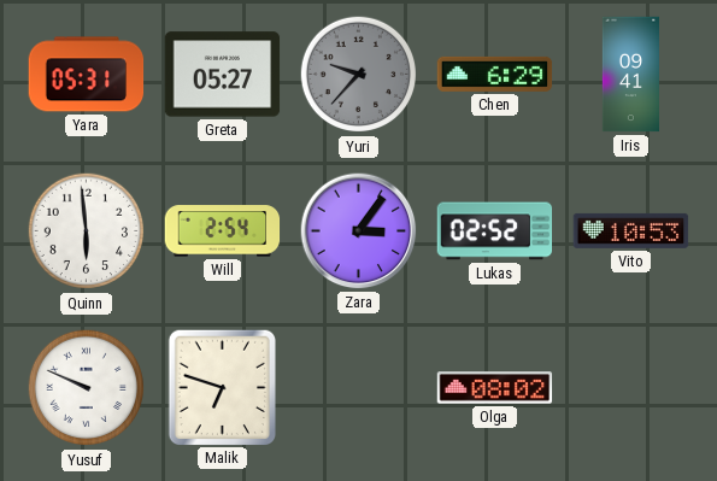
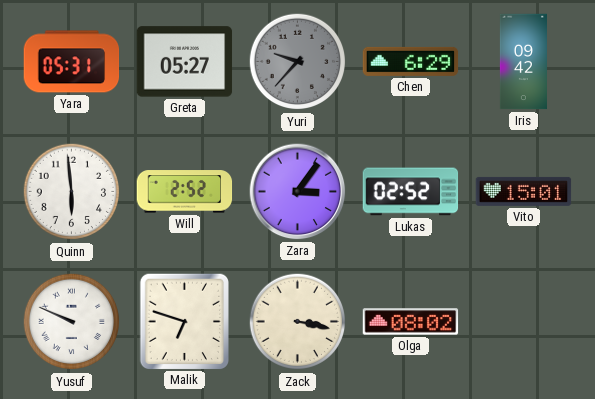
Iris: 09:41 -> 09:42
Will: 2:54 -> 2:52
Vito: 10:53 -> 15:01
Zack: none -> 3:17
